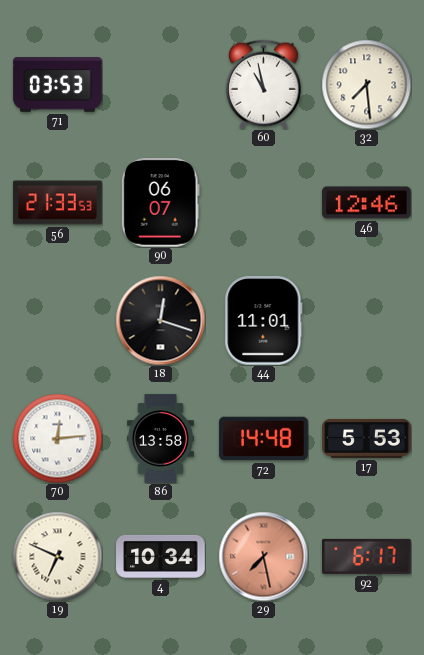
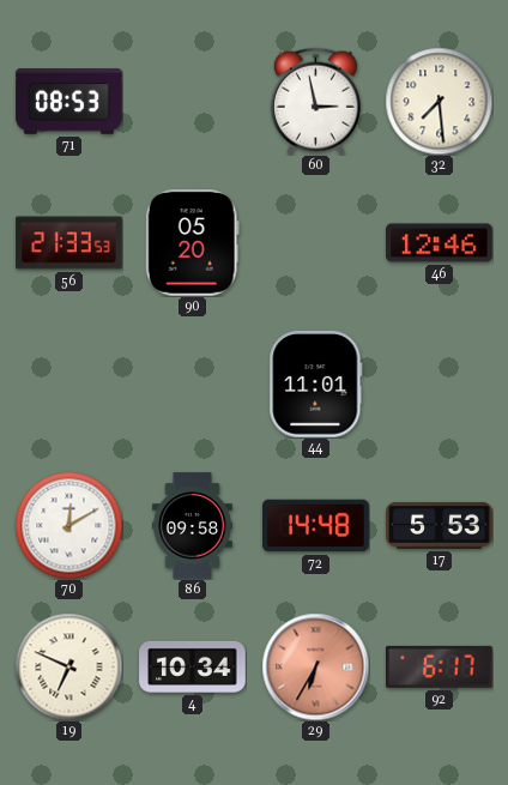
71: 03:53 -> 08:53
60: 10:58 -> 2:58
90: 06:07 -> 05:20
18: 12:18 -> none
70: 12:14 -> 12:10
86: 13:58 -> 09:58
29: 7:28 -> 6:35
